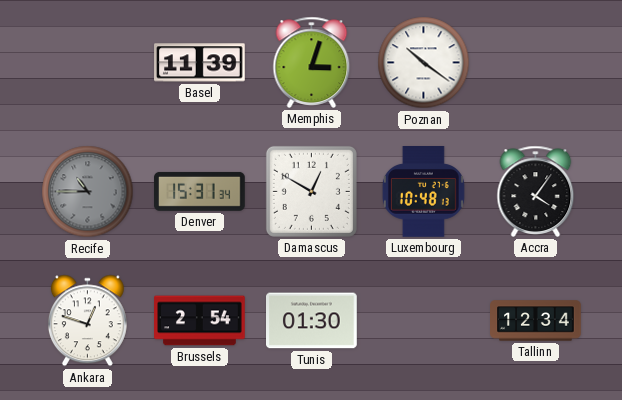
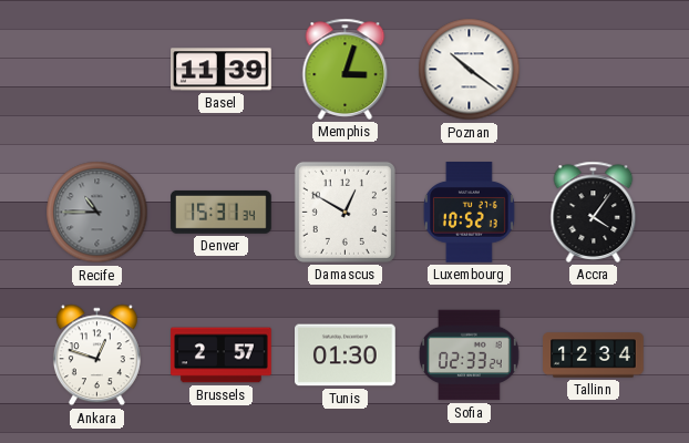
Luxembourg: 10:48 -> 10:52
Brussels: 2:54 -> 2:57
Sofia: none -> 02:33
